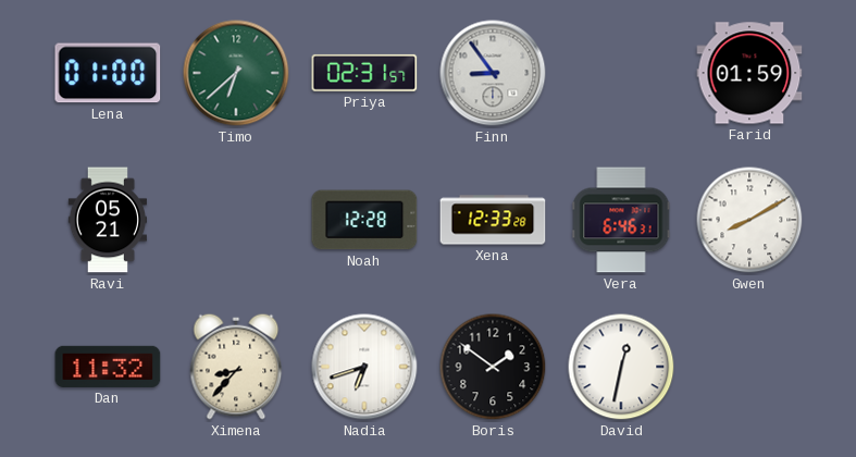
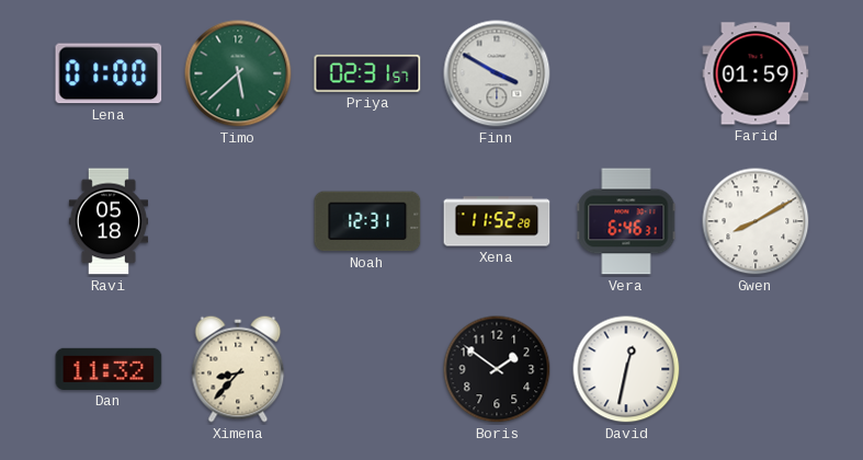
Timo: 6:38 -> 5:38
Finn: 8:54 -> 3:50
Ravi: 05:21 -> 05:18
Noah: 12:28 -> 12:31
Xena: 12:33 -> 11:52
Nadia: 6:42 -> none
